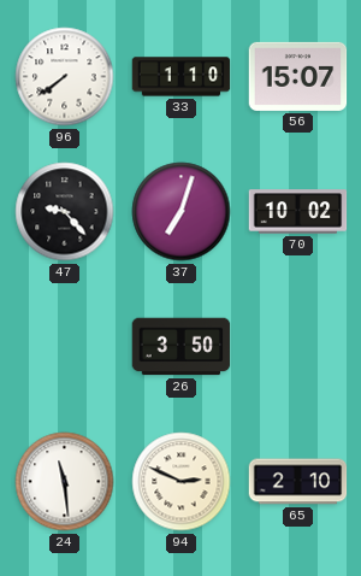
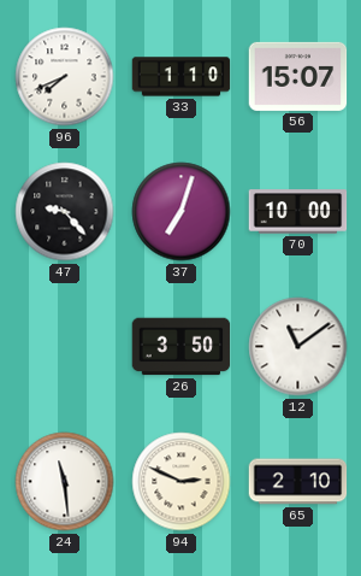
96: 7:39 -> 7:41
70: 10:02 -> 10:00
12: none -> 11:09
